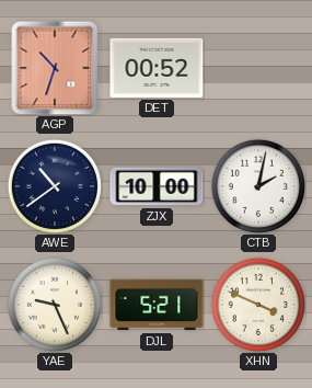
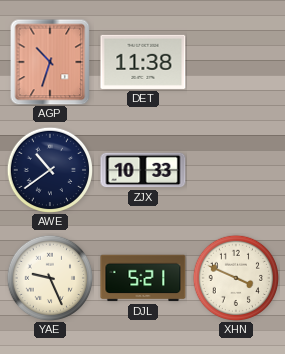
DET: 00:52 -> 11:38
ZJX: 10:00 -> 10:33
CTB: 2:02 -> none
